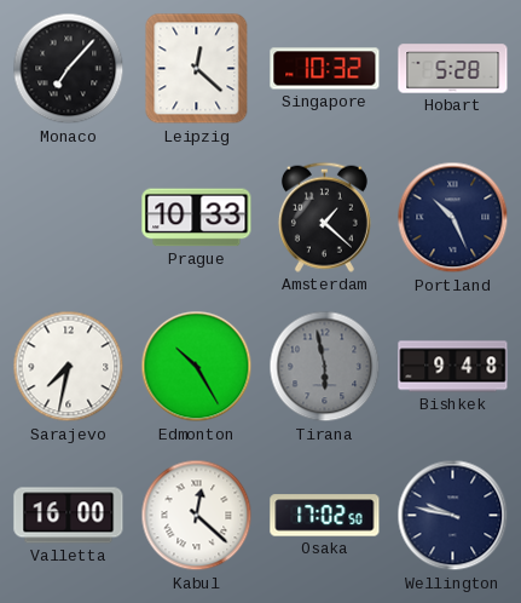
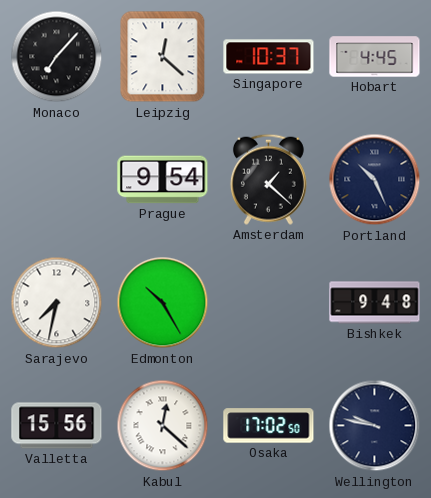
Singapore: 10:32 -> 10:37
Hobart: 5:28 -> 4:45
Prague: 10:33 -> 9:54
Tirana: 5:58 -> none
Valletta: 16:00 -> 15:56
